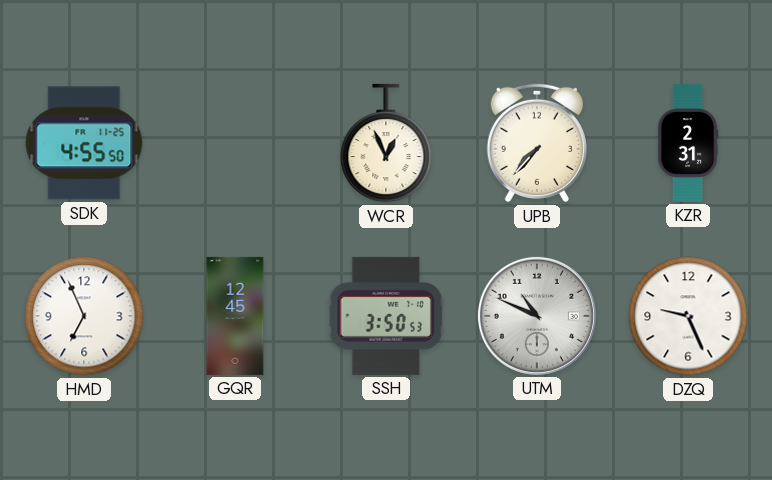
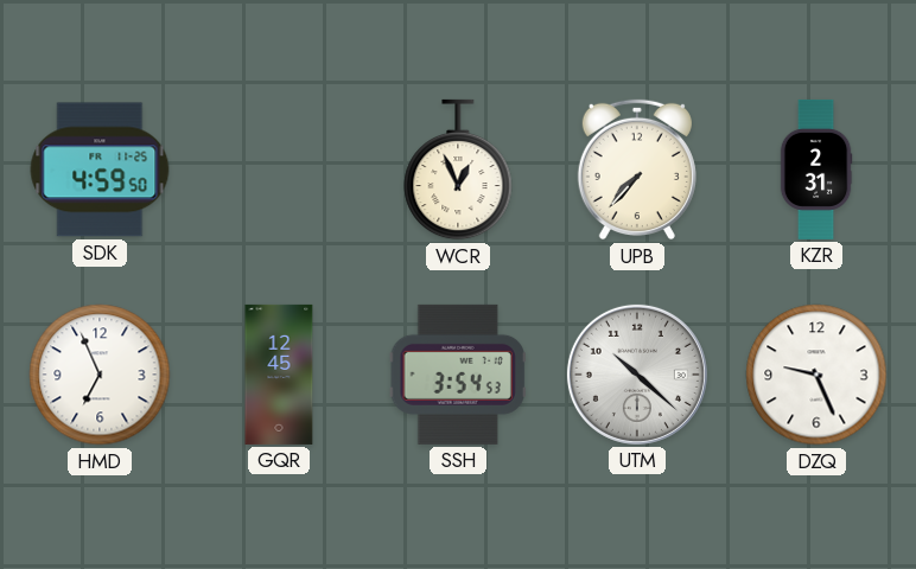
SDK: 4:55 -> 4:59
SSH: 3:50 -> 3:54
UTM: 10:49 -> 10:22
